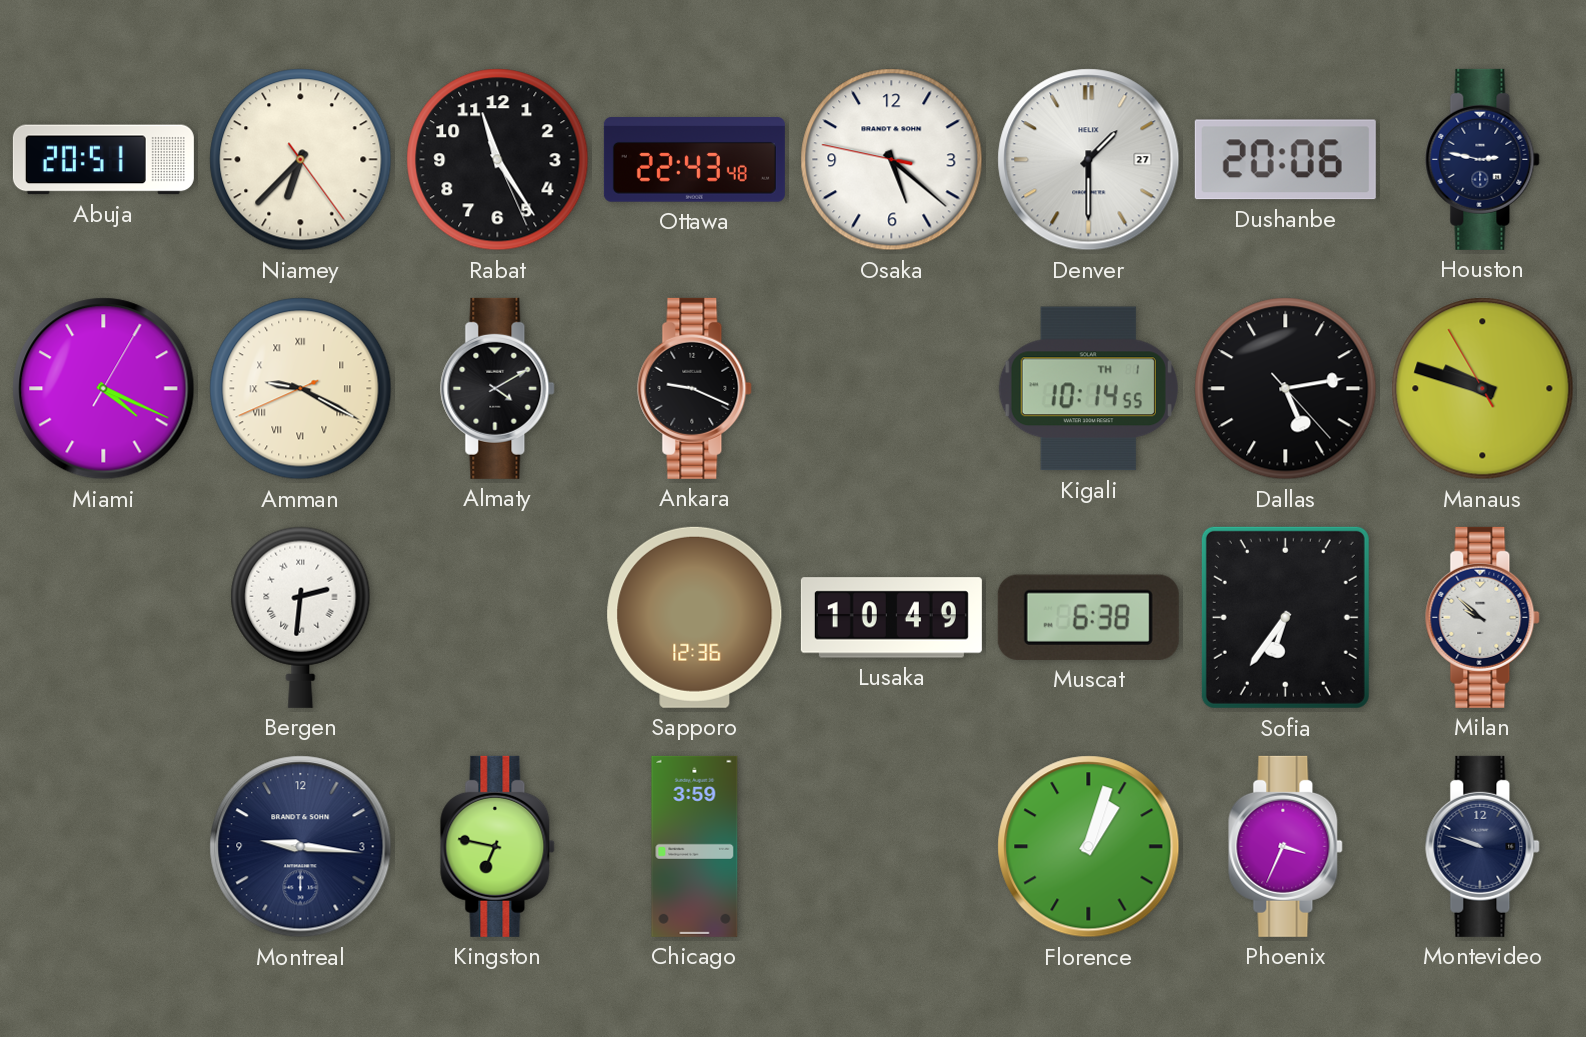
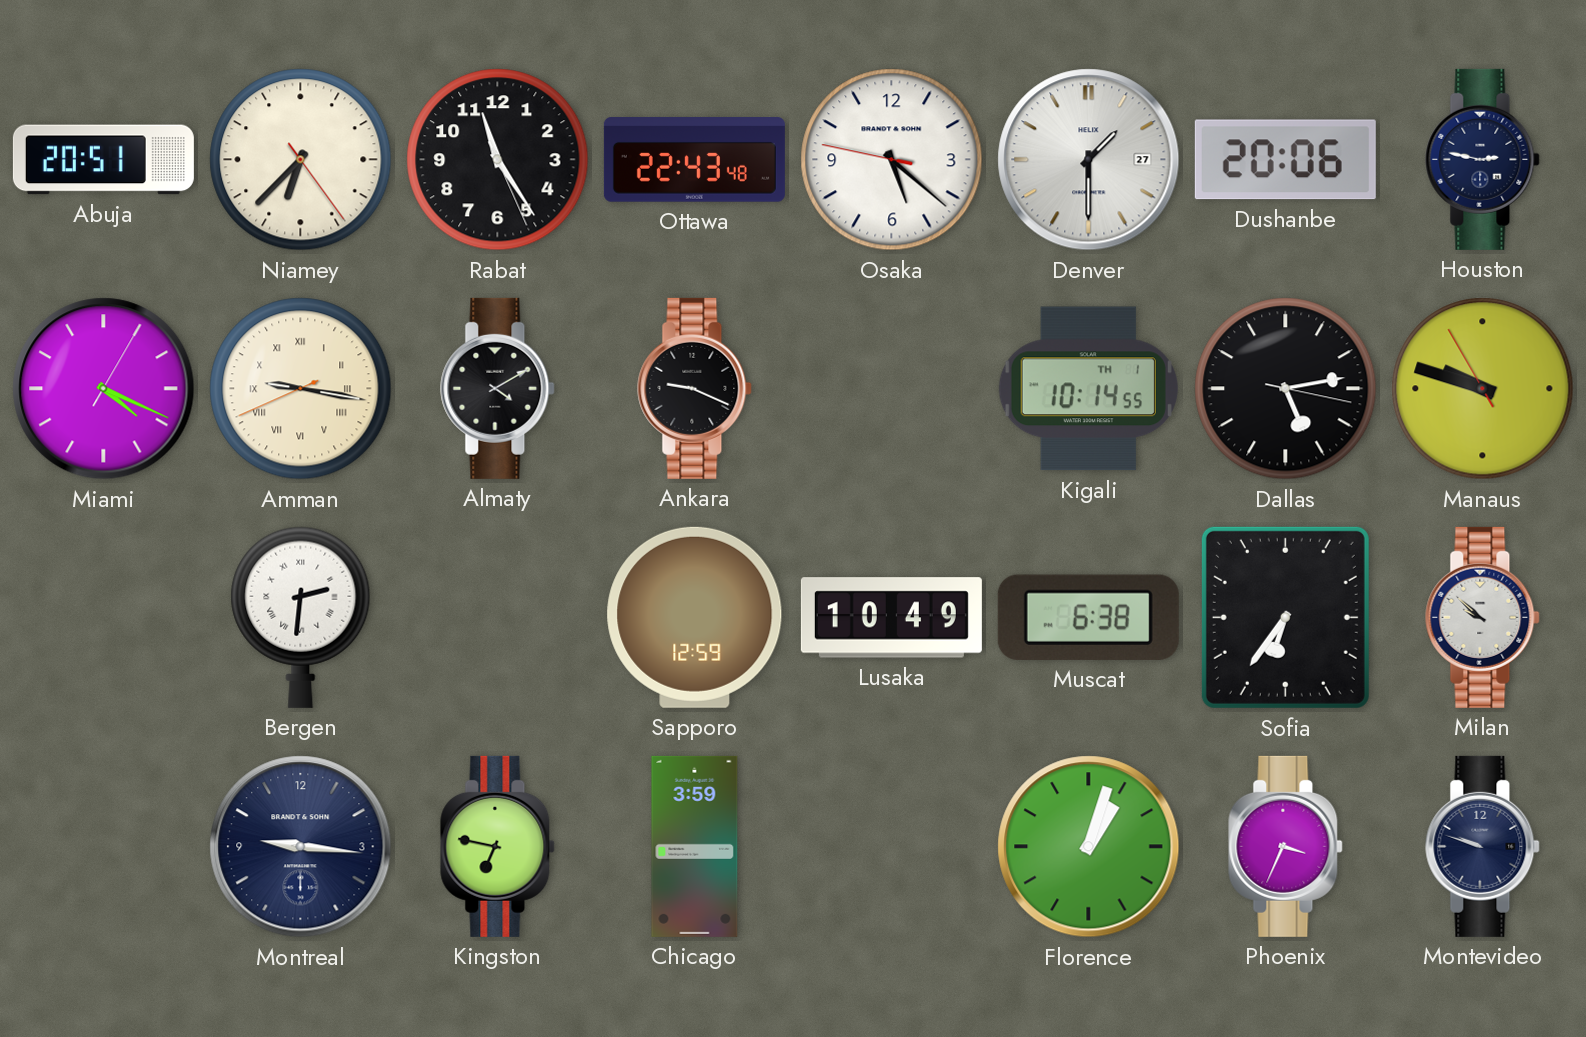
Amman: 9:19 -> 9:16
Dallas: 5:13:23 -> 5:13:17
Sapporo: 12:36 -> 12:59
